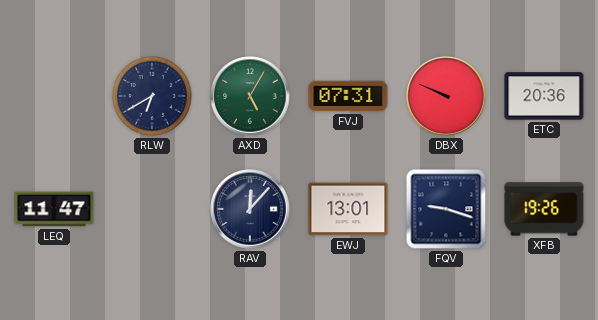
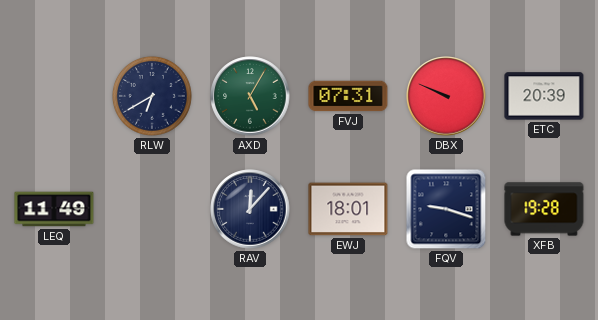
ETC: 20:36 -> 20:39
LEQ: 11:47 -> 11:49
EWJ: 13:01 -> 18:01
XFB: 19:26 -> 19:28
